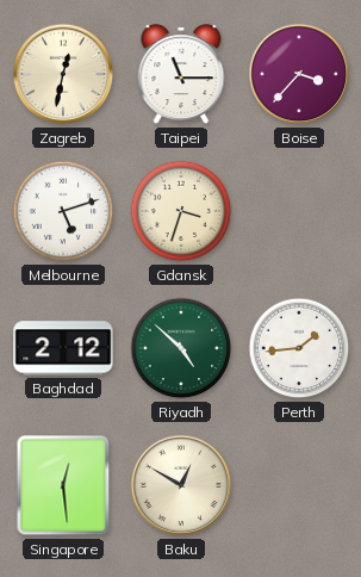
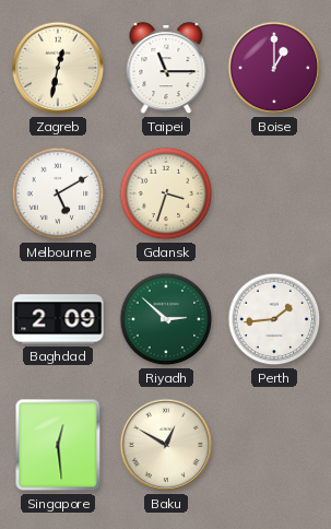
Boise: 3:37 -> 1:00
Melbourne: 5:12 -> 5:10
Baghdad: 2:12 -> 2:09
Riyadh: 4:52 -> 2:52
